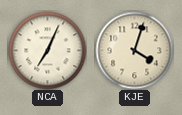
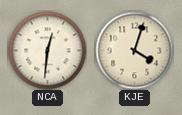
NCA: 7:04 -> 12:31
